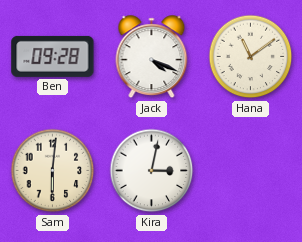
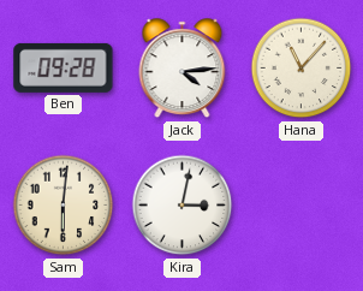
Jack: 4:19 -> 4:14
Hana: 11:09 -> 11:07
